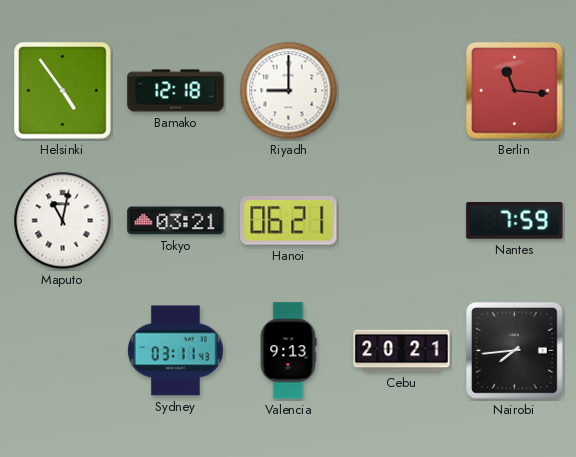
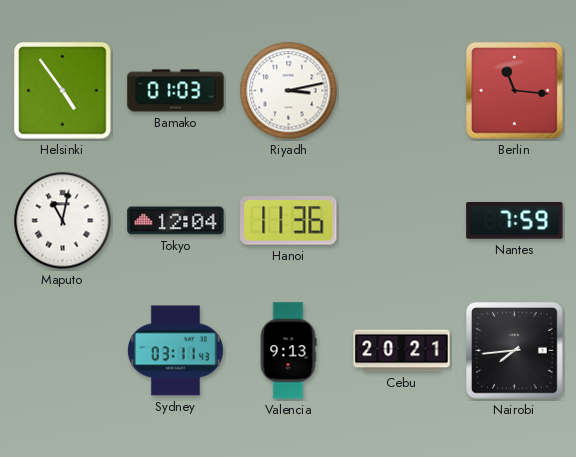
Bamako: 12:18 -> 01:03
Riyadh: 9:00 -> 3:13
Tokyo: 03:21 -> 12:04
Hanoi: 06:21 -> 11:36
